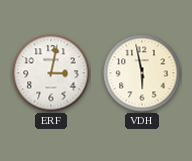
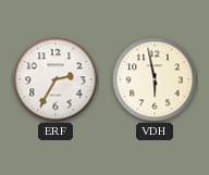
ERF: 3:02 -> 2:35
